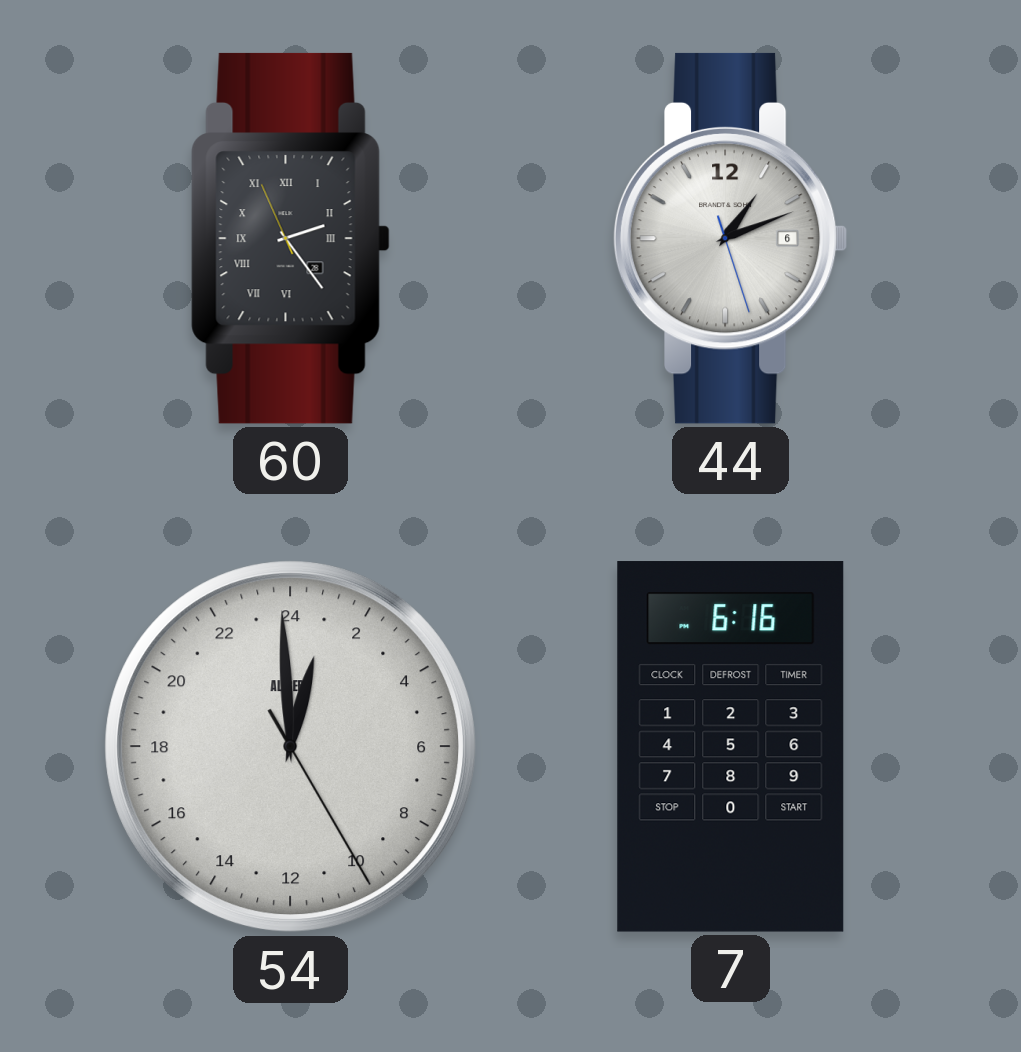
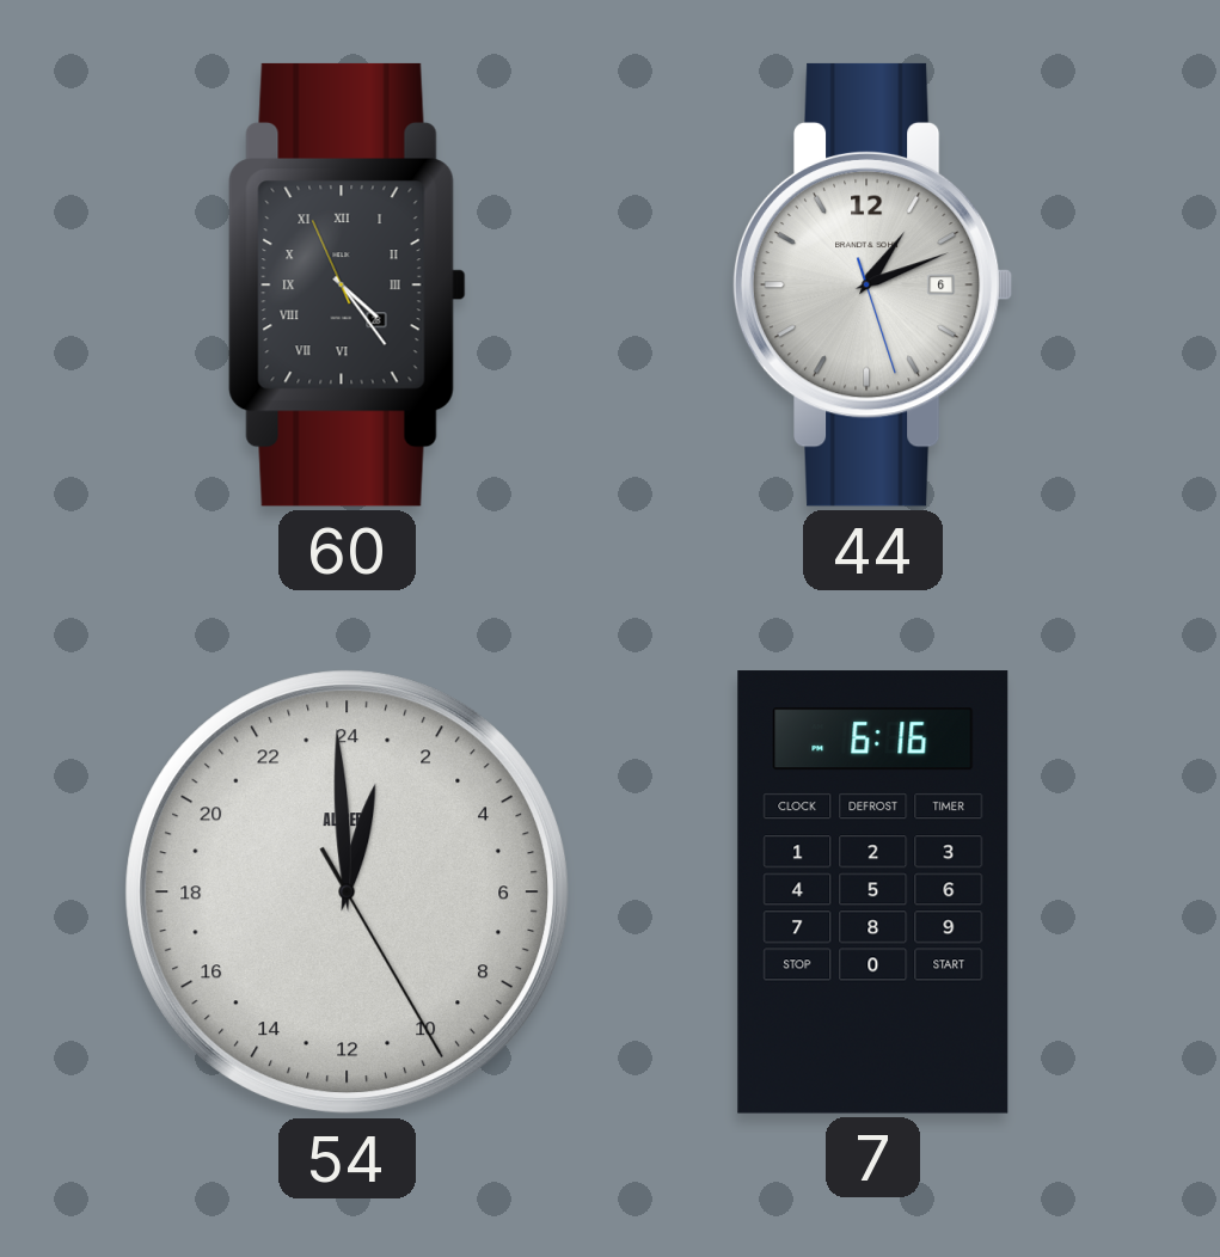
60: 2:23 -> 4:23
